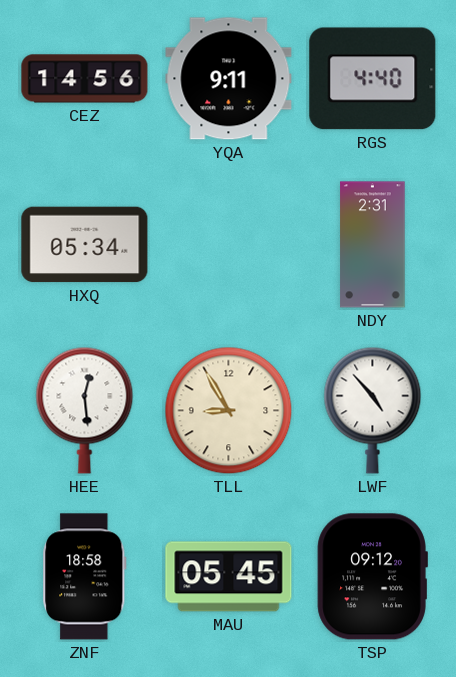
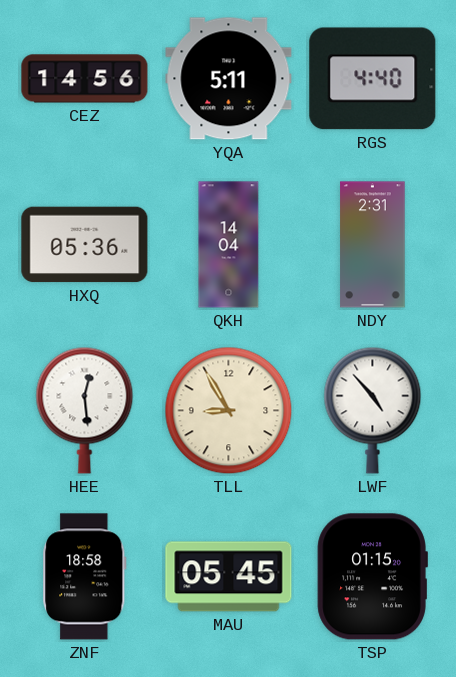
YQA: 9:11 -> 5:11
HXQ: 05:34 -> 05:36
QKH: none -> 14:04
TSP: 09:12 -> 01:15
